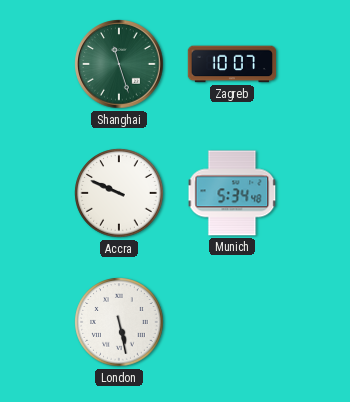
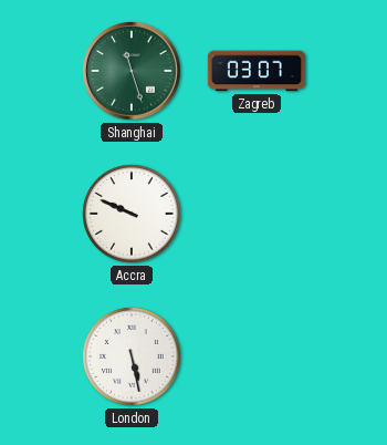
Zagreb: 10:07 -> 03:07
Munich: 5:34 -> none
